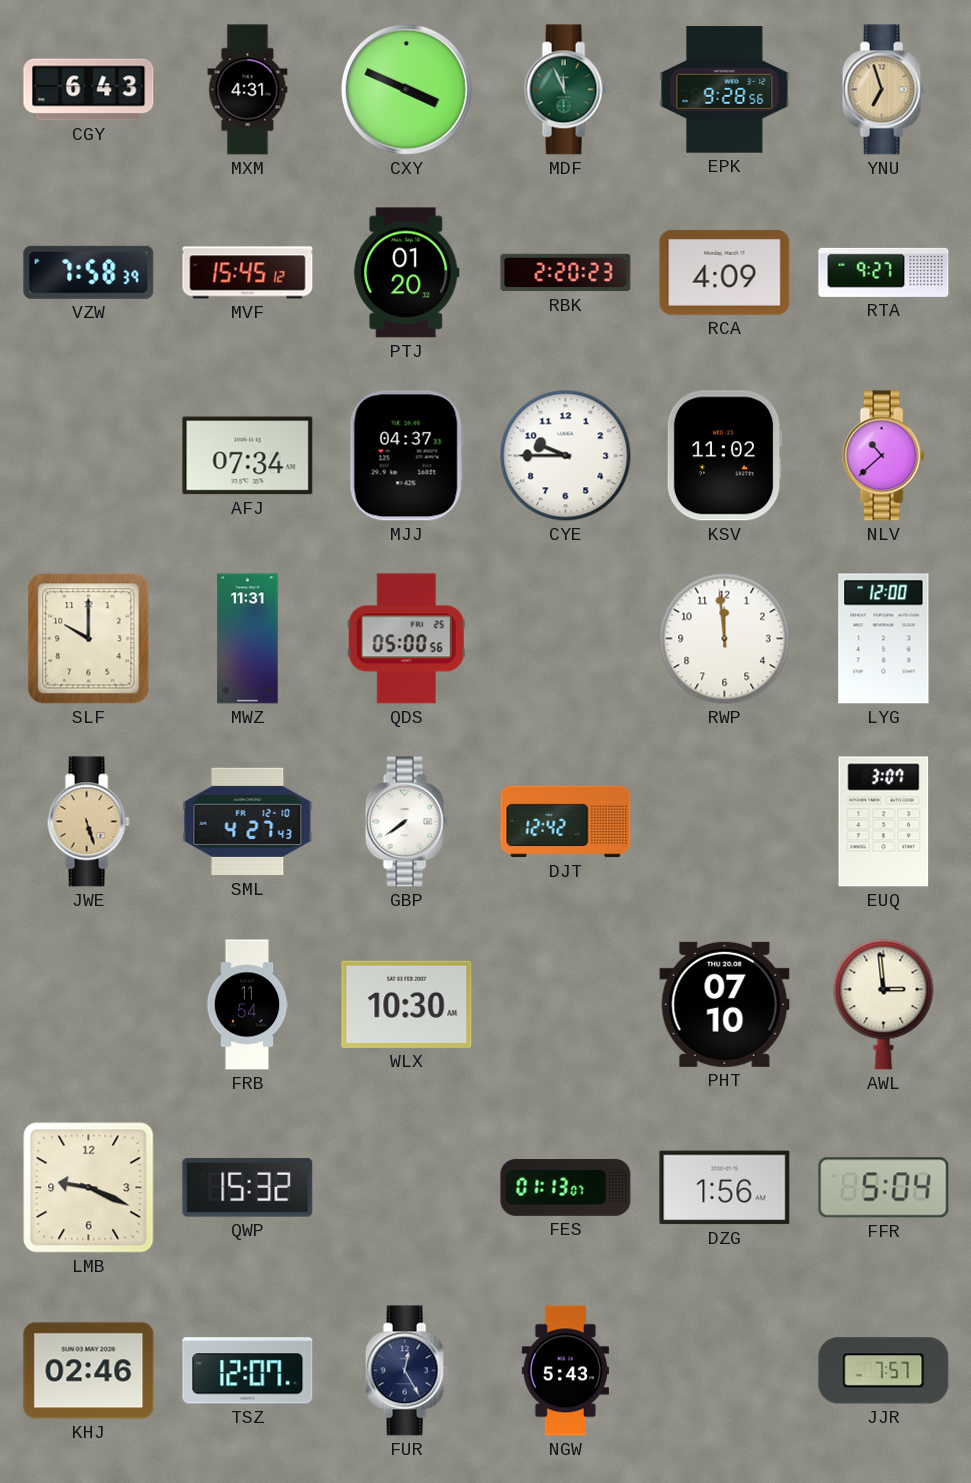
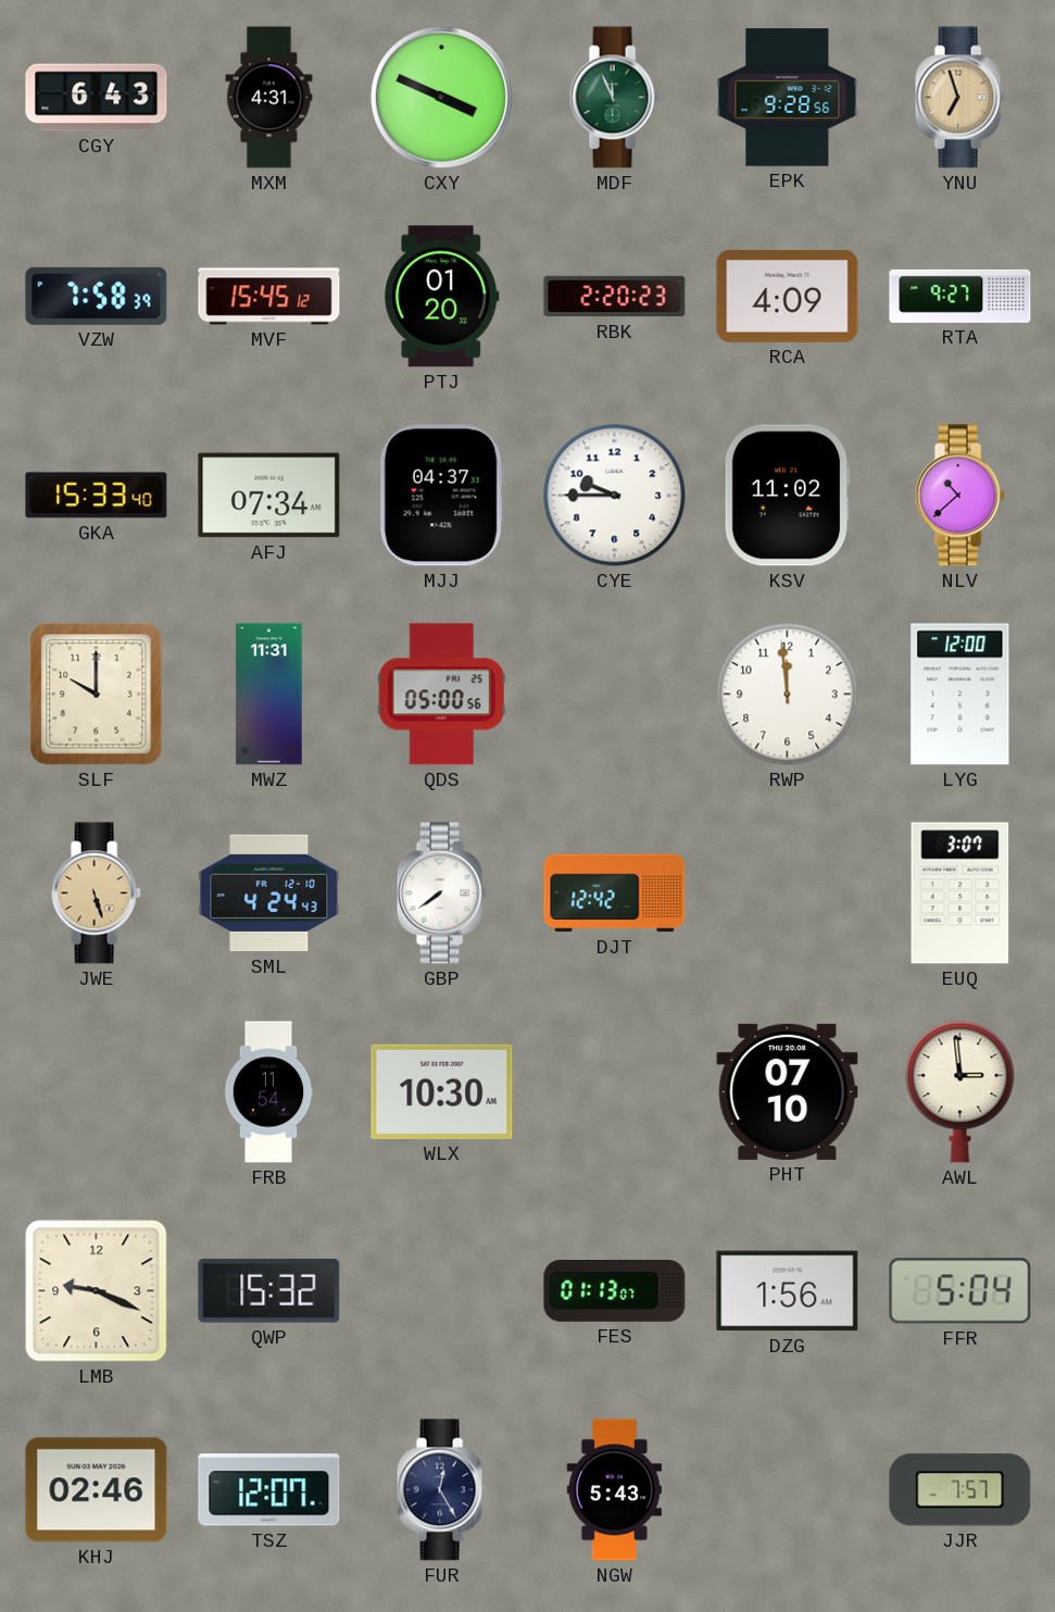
GKA: none -> 15:33
SML: 4:27 -> 4:24
